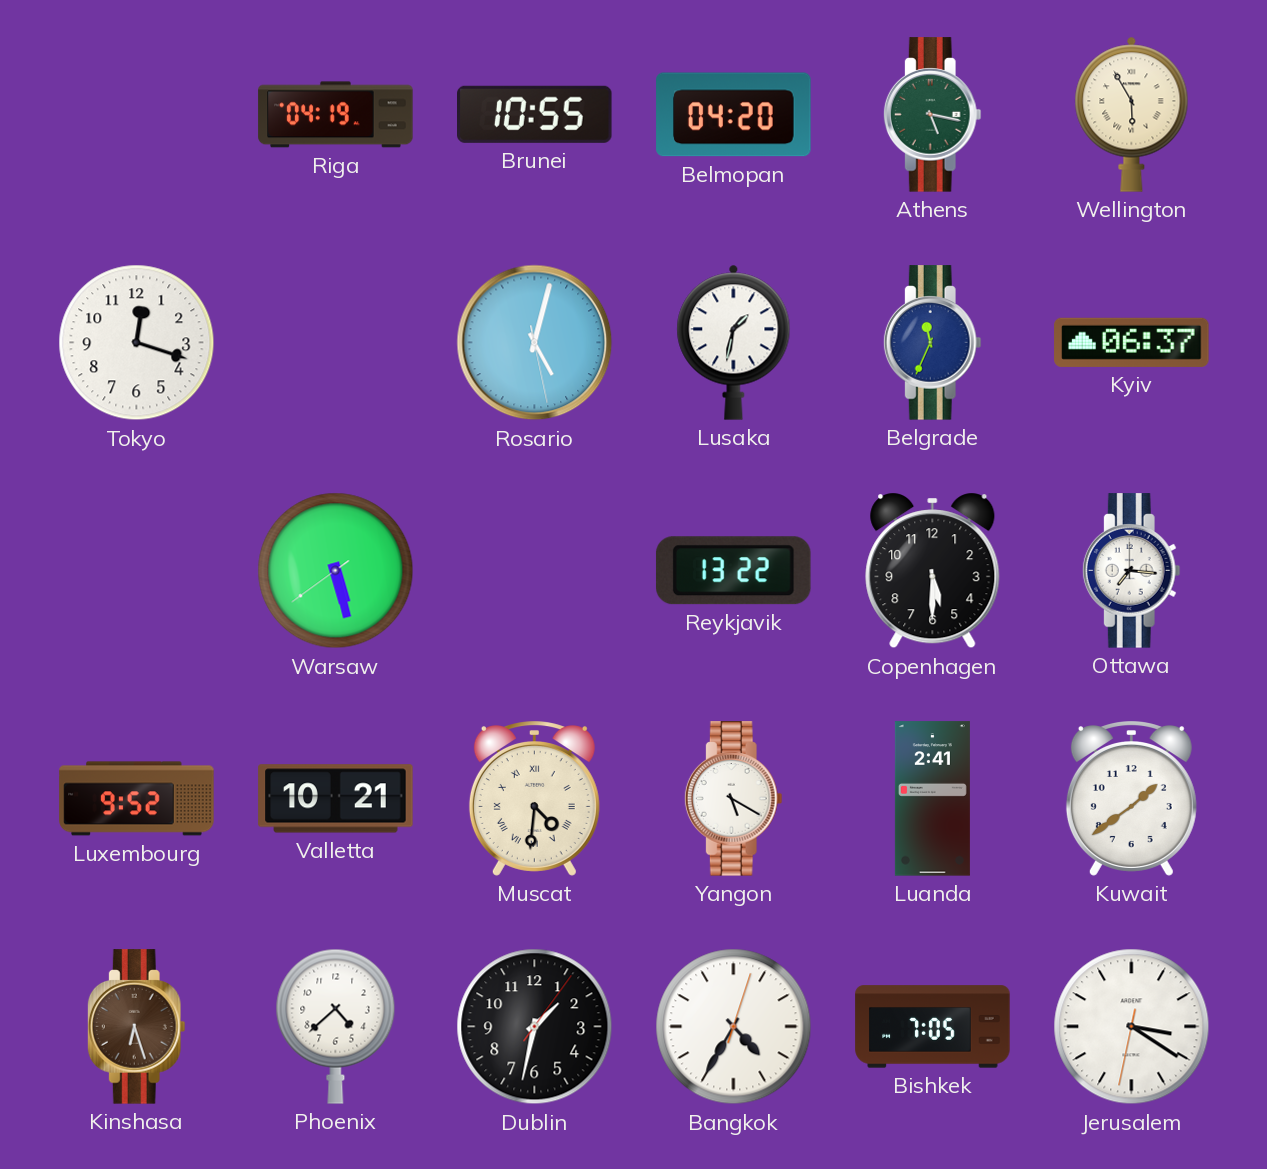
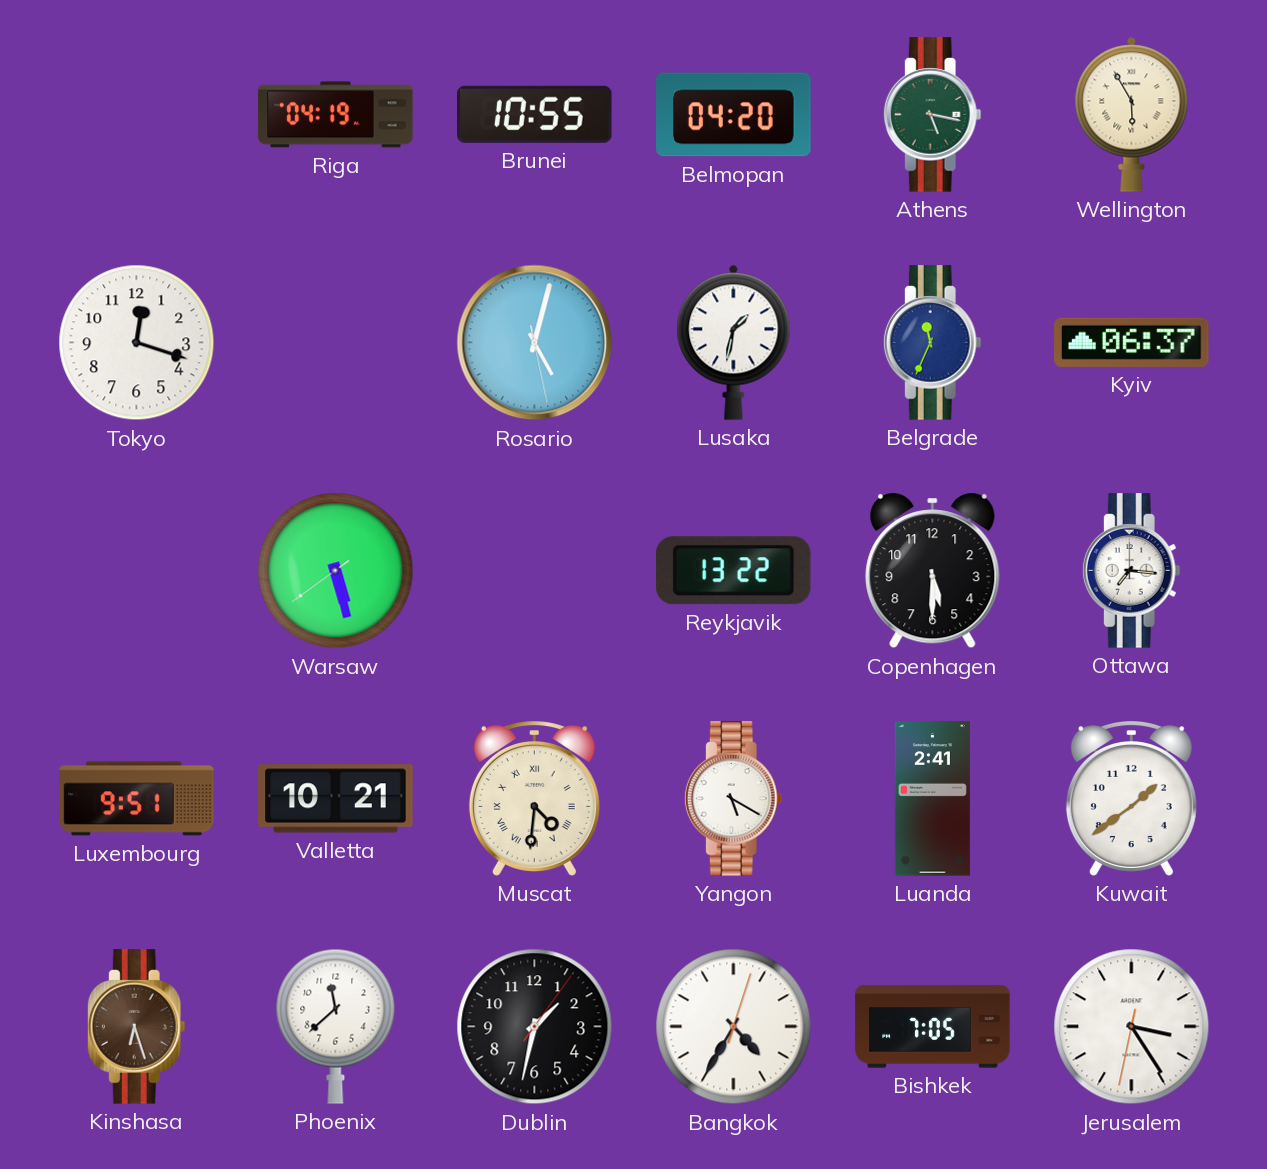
Luxembourg: 9:52 -> 9:51
Phoenix: 4:38 -> 11:38
Jerusalem: 3:20 -> 3:24
